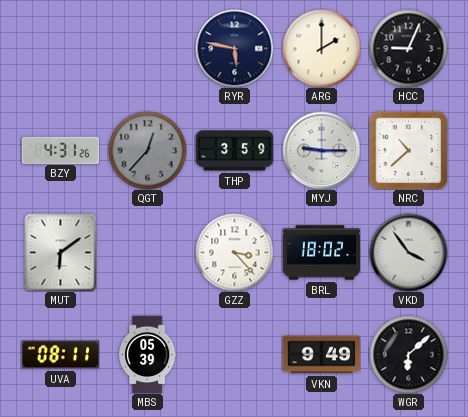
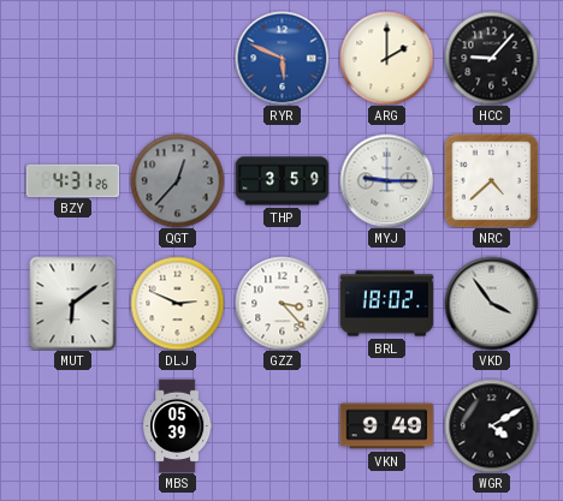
RYR: 5:47 -> 5:49
RYR dial: navy -> blue
HCC: 9:04 -> 9:07
NRC: 10:38 -> 4:38
DLJ: none -> 2:49
UVA: 08:11 -> none
WGR: 6:08 -> 4:10
